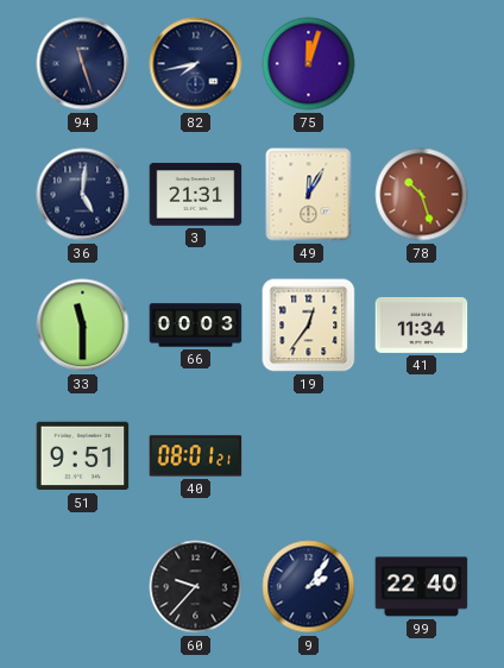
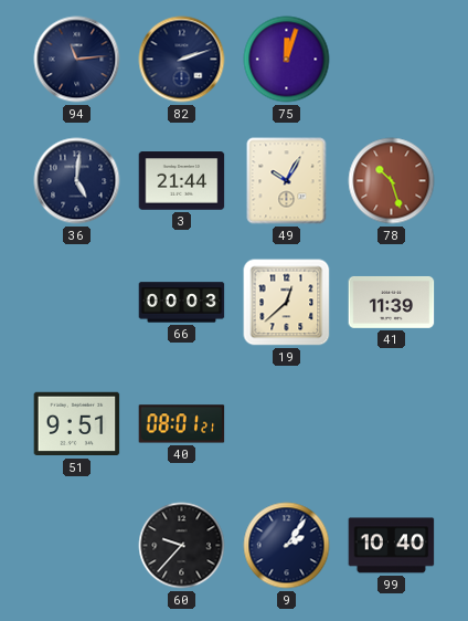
94: 11:27 -> 11:14
82: 7:43 -> 2:12
3: 21:31 -> 21:44
49: 12:05 -> 10:05
33: 11:30 -> none
19: 12:36 -> 12:38
41: 11:34 -> 11:39
99: 22:40 -> 10:40
